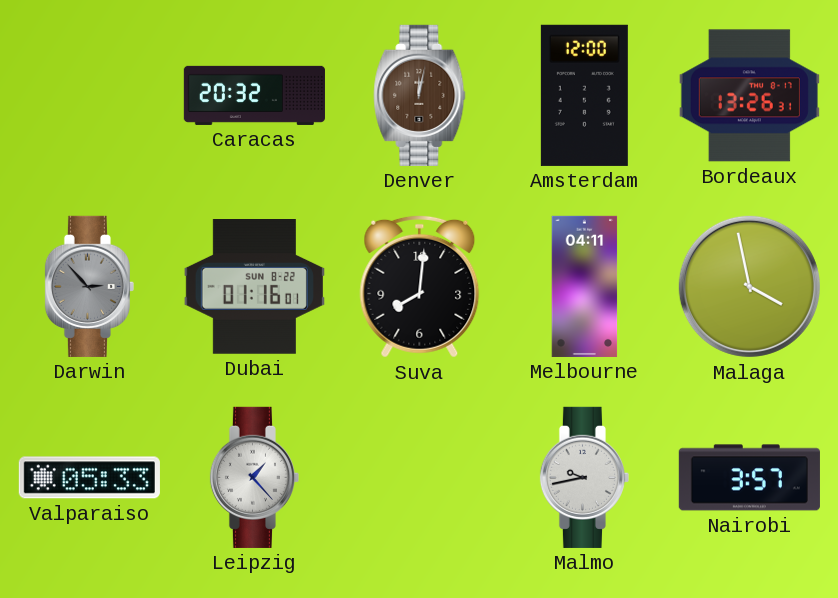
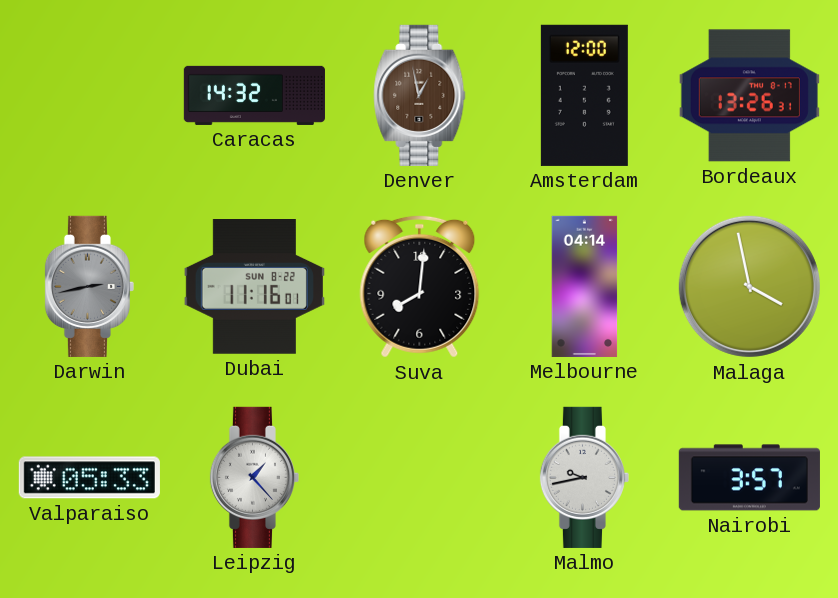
Caracas: 20:32 -> 14:32
Denver: 12:02 -> 12:58
Darwin: 2:53 -> 2:43
Dubai: 01:16 -> 11:16
Melbourne: 04:11 -> 04:14
